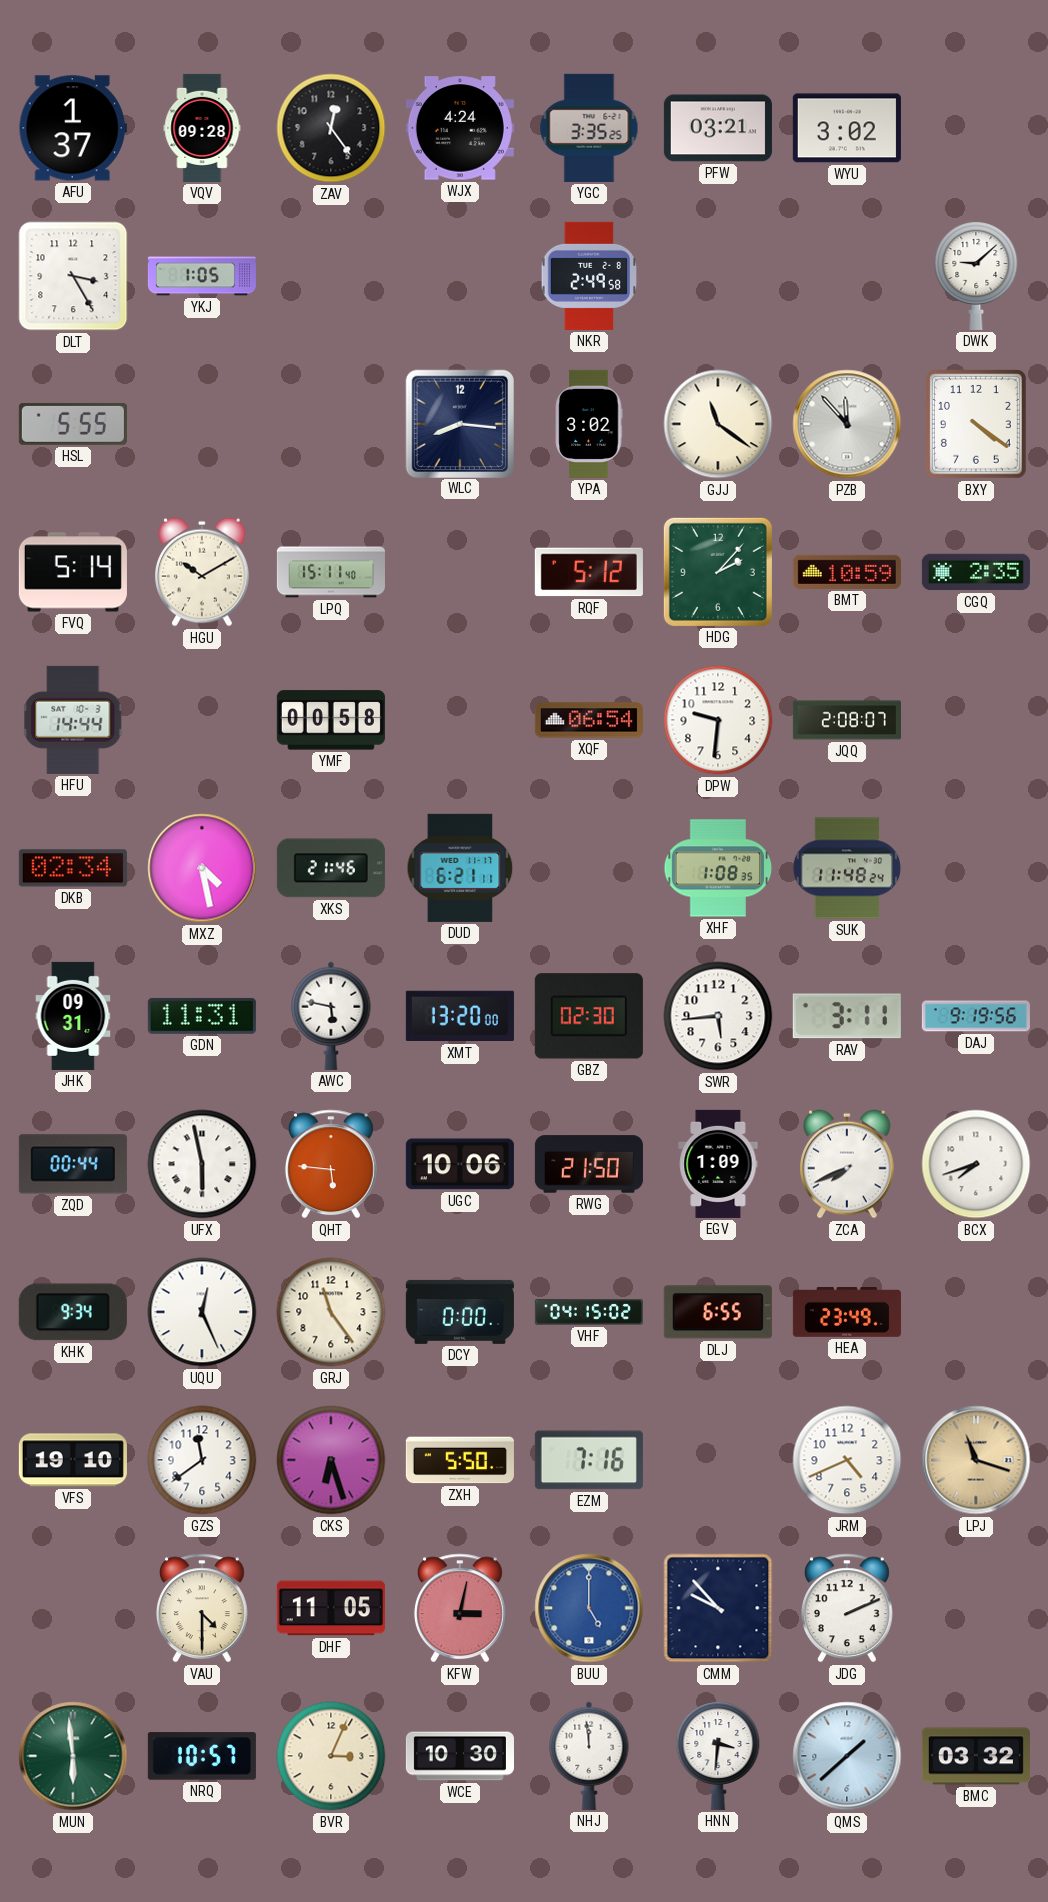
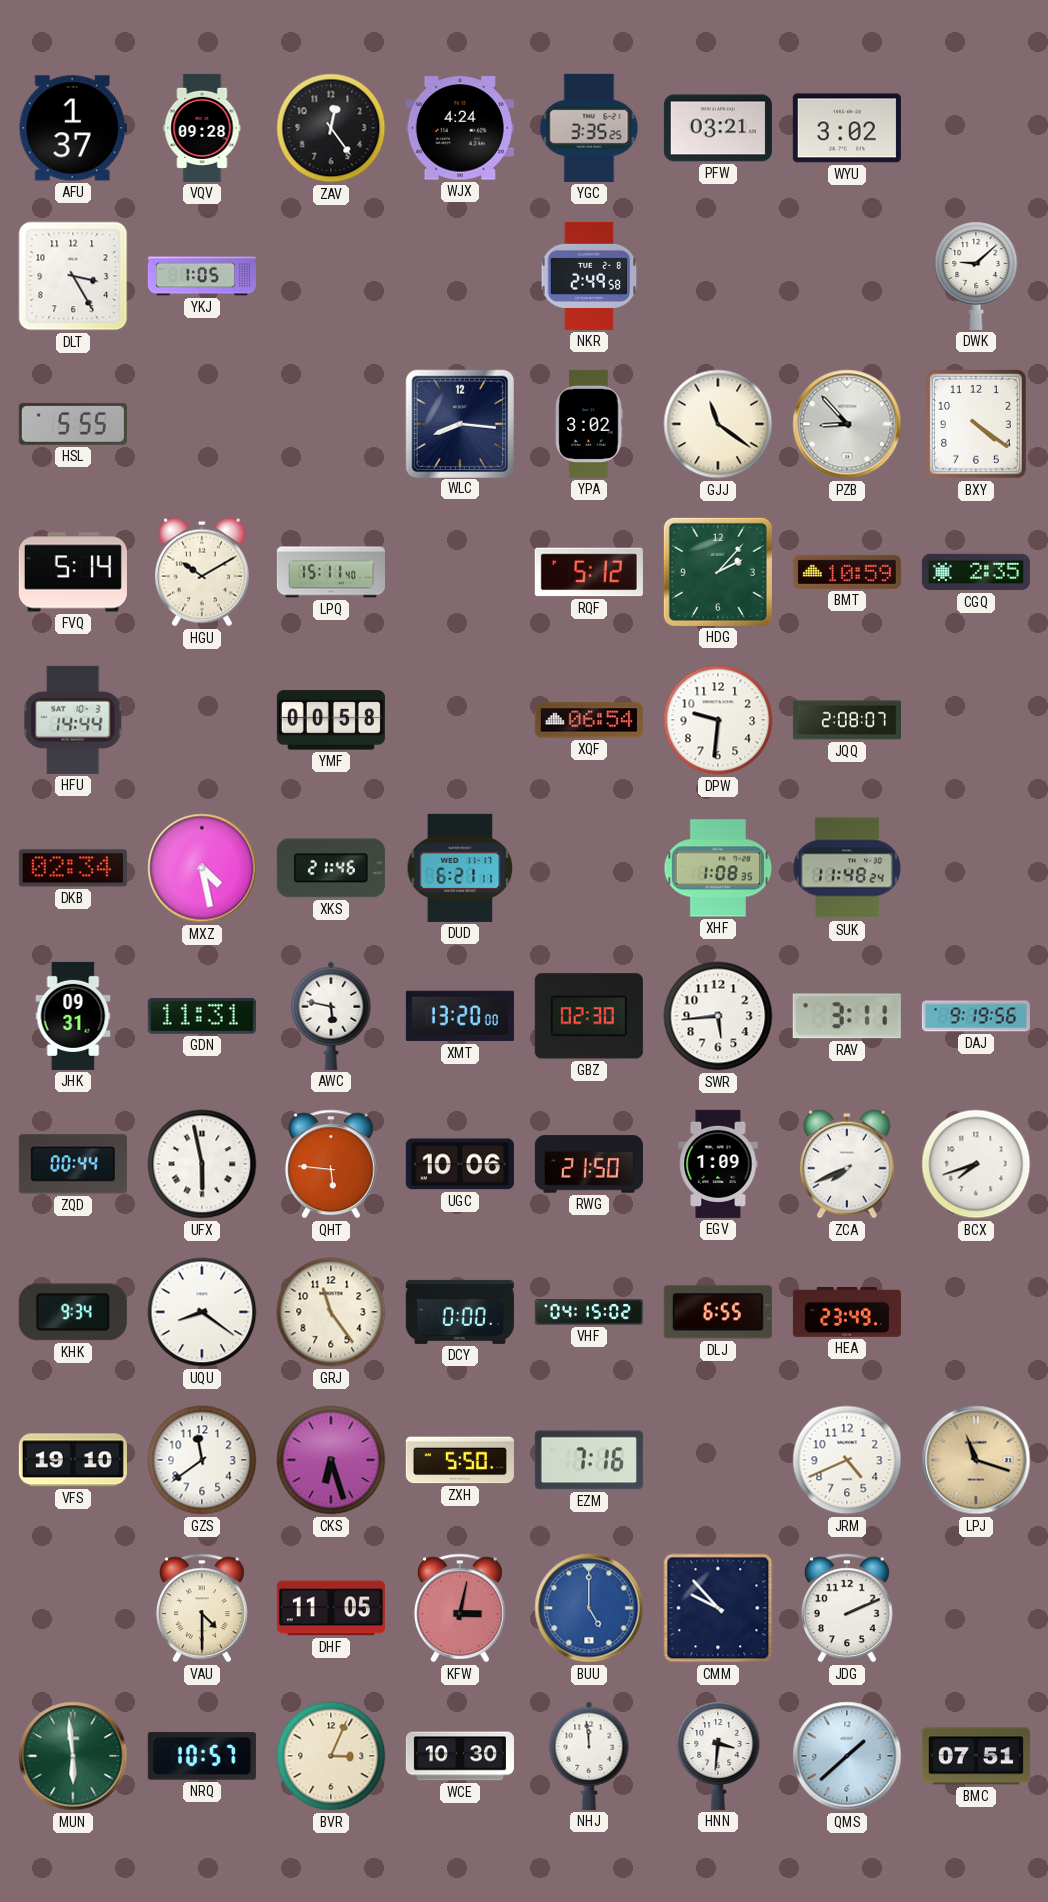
PZB: 11:53 -> 8:53
UQU: 12:26 -> 8:21
BMC: 03:32 -> 07:51
